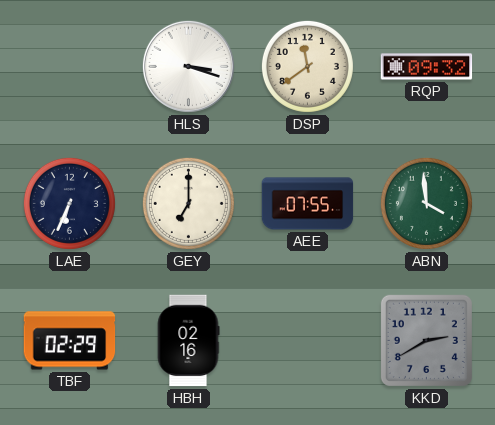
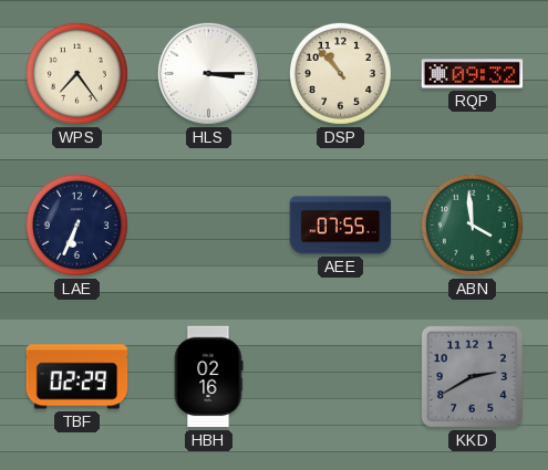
WPS: none -> 7:24
HLS: 3:18 -> 3:15
DSP: 11:39 -> 10:53
GEY: 7:00 -> none
